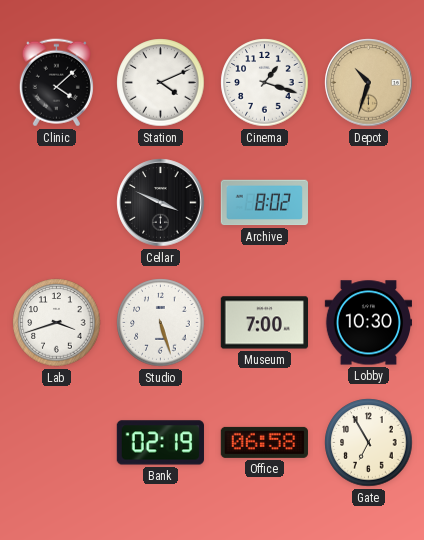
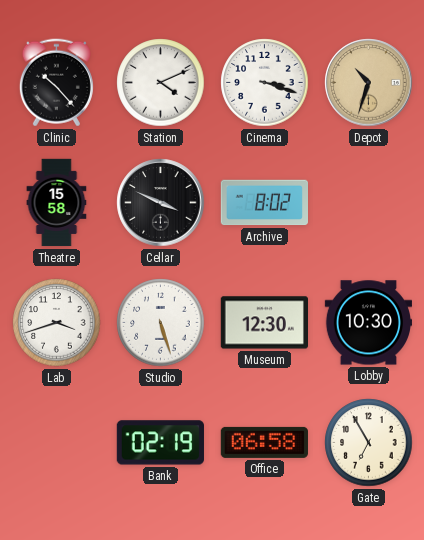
Clinic: 4:08 -> 10:23
Cinema: 1:18 -> 3:18
Theatre: none -> 15:58
Museum: 7:00 -> 12:30
